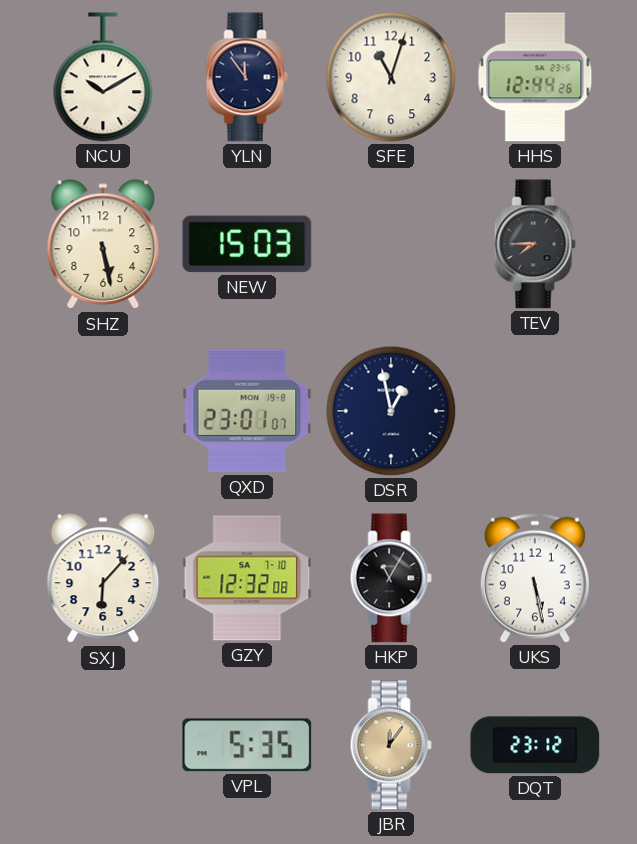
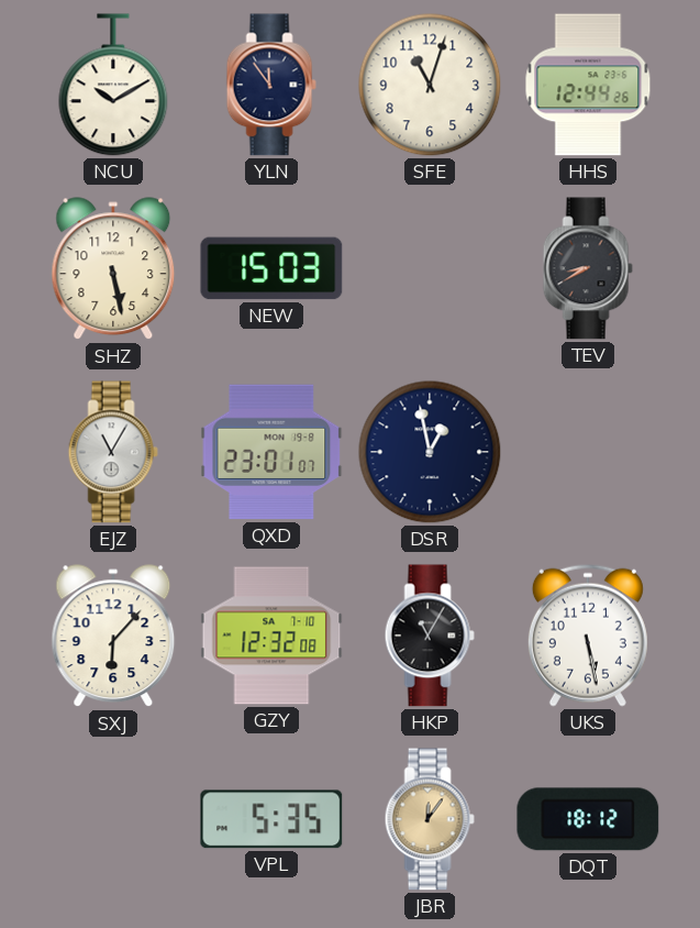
TEV: 7:45 -> 8:40
EJZ: none -> 11:05
DQT: 23:12 -> 18:12
